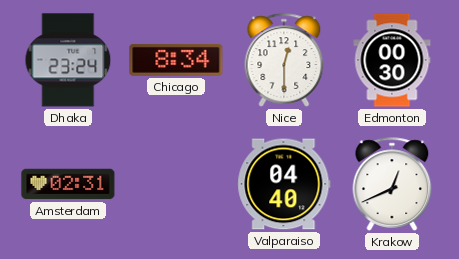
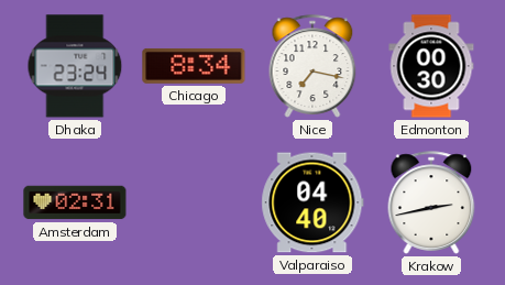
Nice: 12:30 -> 7:17
Krakow: 12:41 -> 2:43
